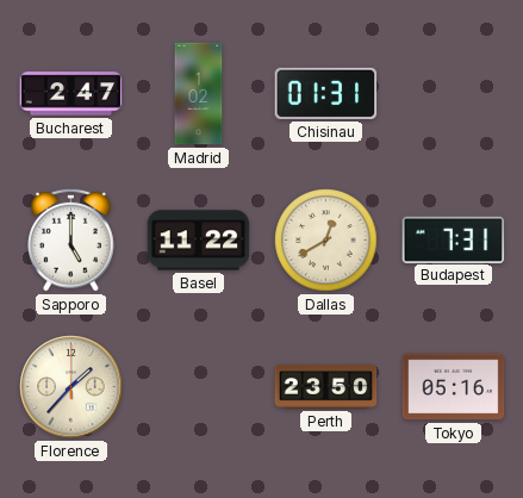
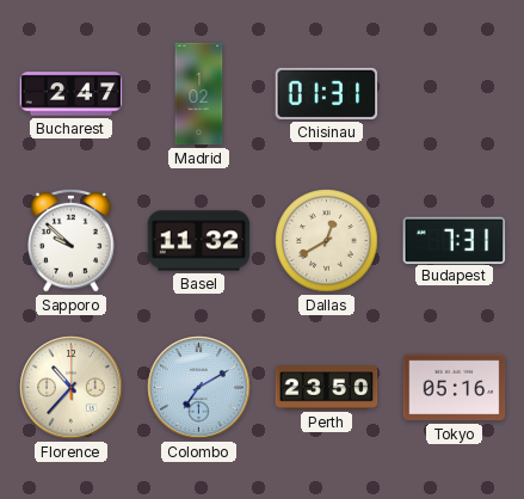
Sapporo: 5:00 -> 9:52
Basel: 11:22 -> 11:32
Florence: 1:37 -> 10:37
Colombo: none -> 7:10
